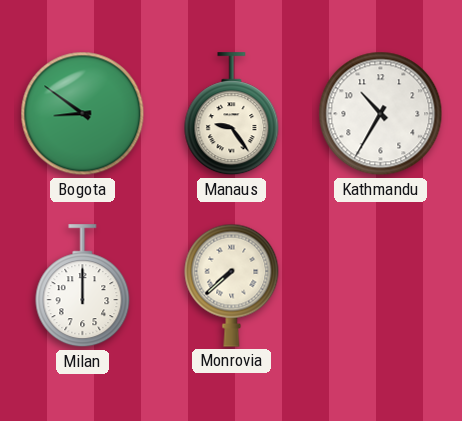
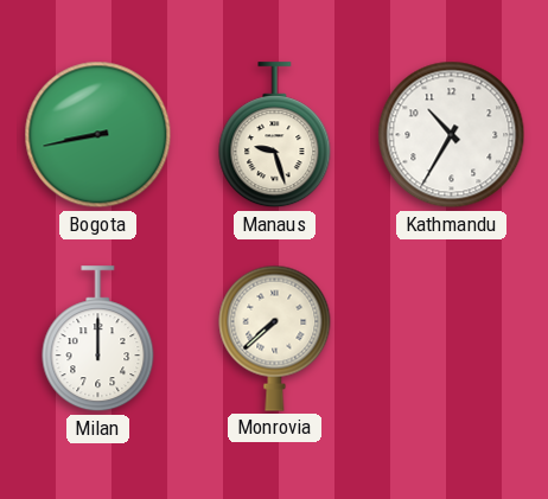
Bogota: 8:51 -> 8:43
Manaus: 9:24 -> 9:27
